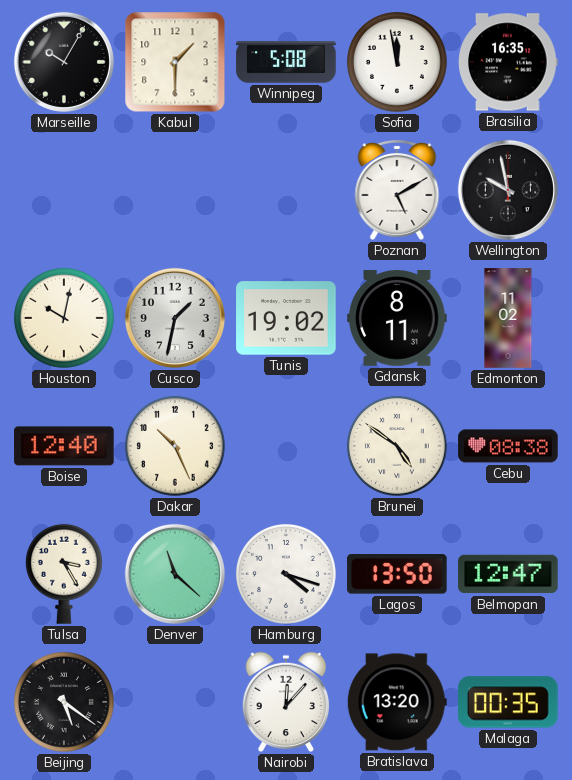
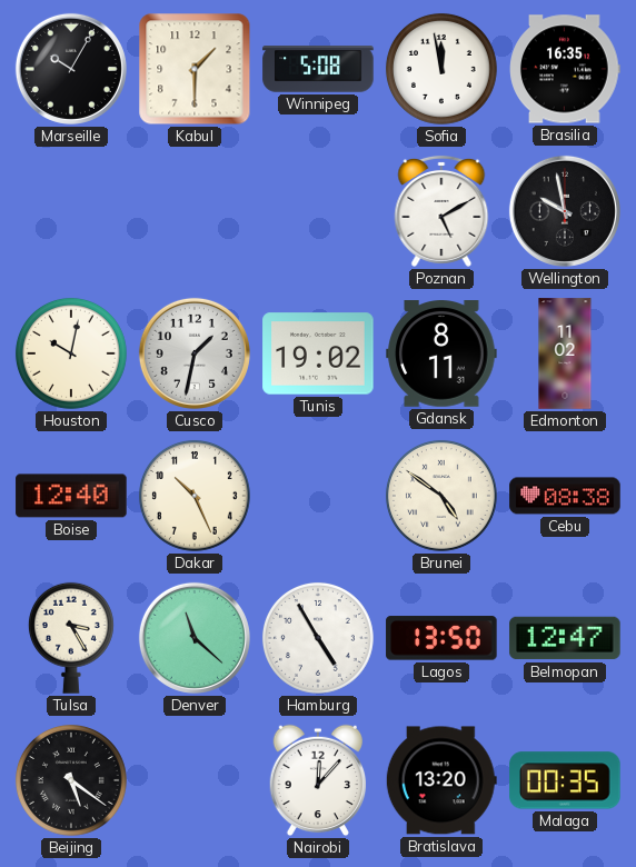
Hamburg: 4:18 -> 4:55
